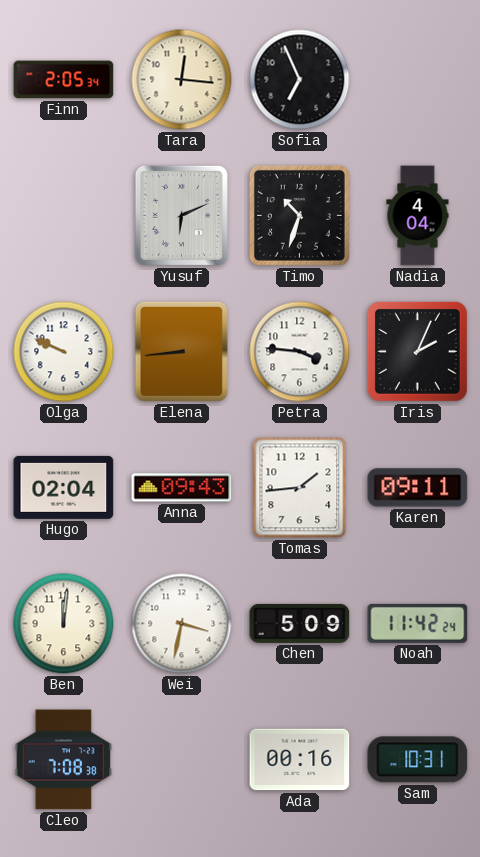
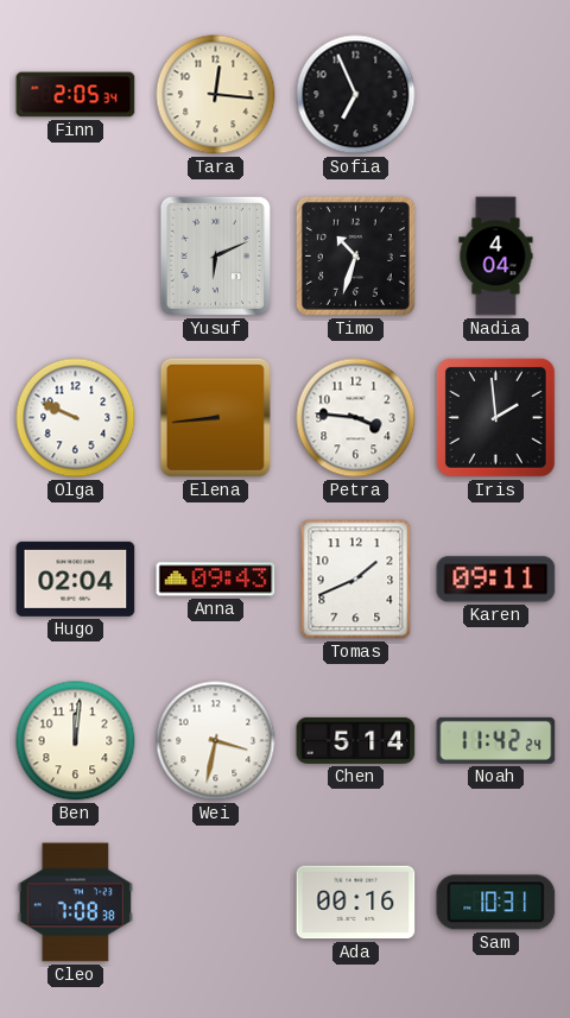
Iris: 2:04 -> 1:59
Tomas: 1:44 -> 1:41
Chen: 5:09 -> 5:14
